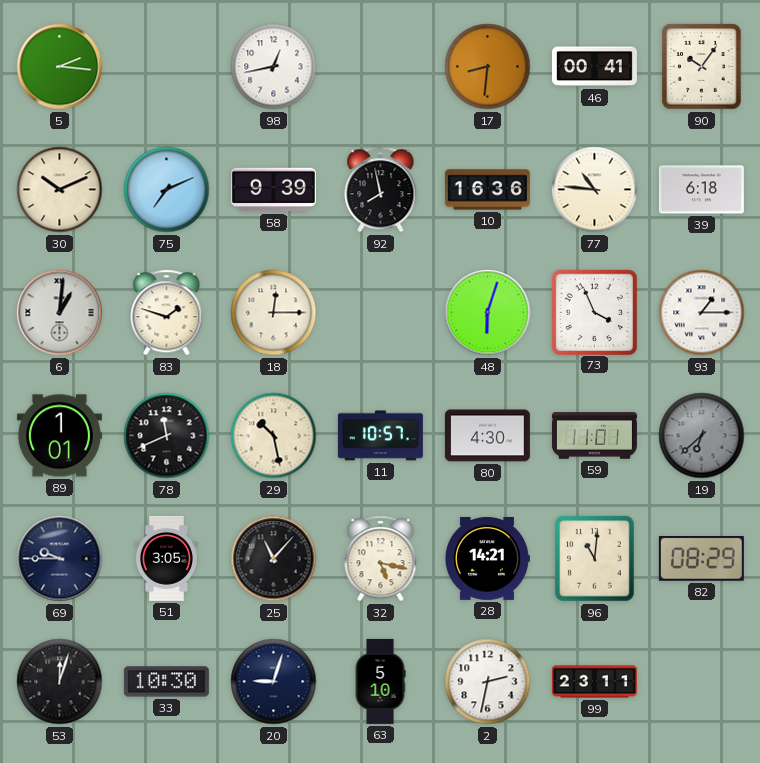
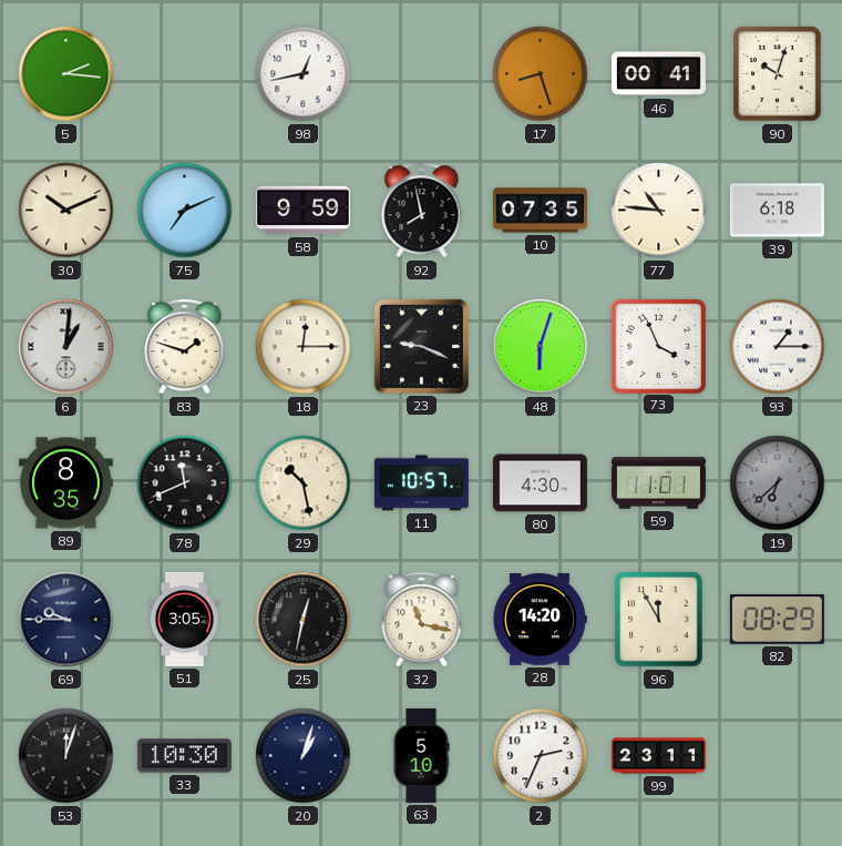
17: 8:31 -> 8:27
90: 10:06 -> 10:03
58: 9:39 -> 9:59
10: 16:36 -> 07:35
23: none -> 9:19
89: 1:01 -> 8:35
25: 11:07 -> 12:32
32: 5:17 -> 11:17
28: 14:21 -> 14:20
96: 11:01 -> 11:55
20: 9:03 -> 1:03
2: 2:32 -> 2:34
